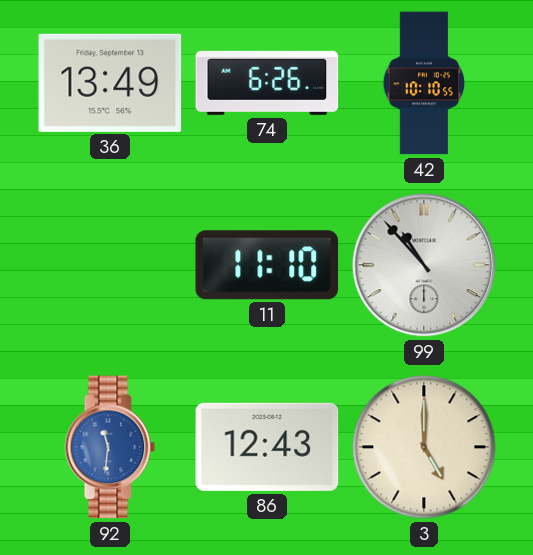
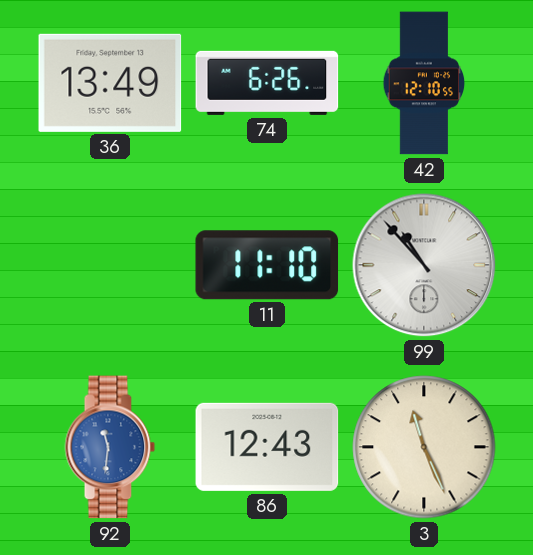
42: 10:10 -> 12:10
3: 5:00 -> 11:26
